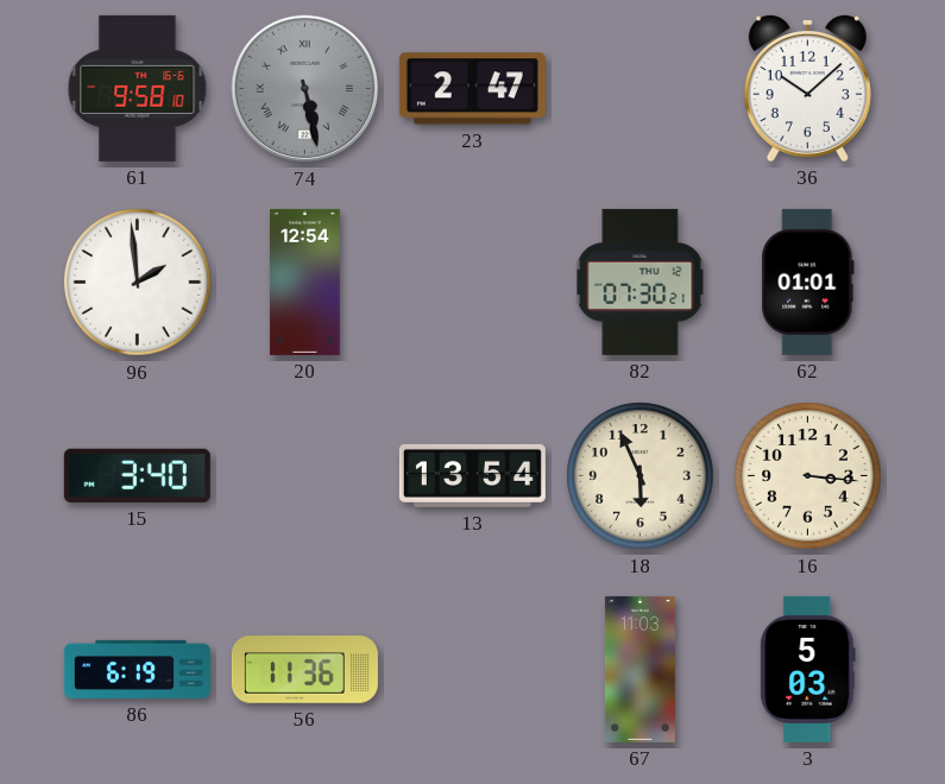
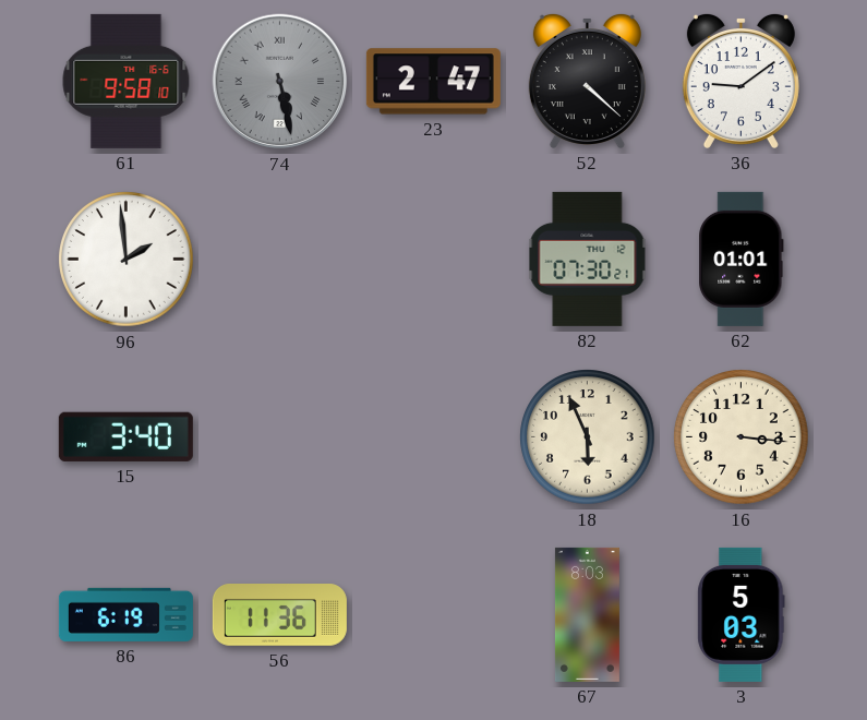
52: none -> 4:22
36: 10:08 -> 9:09
20: 12:54 -> none
13: 13:54 -> none
67: 11:03 -> 8:03
